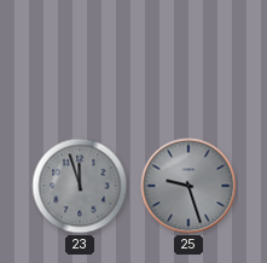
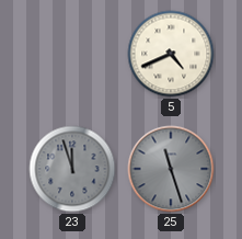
5: none -> 4:41
25: 9:27 -> 11:27
